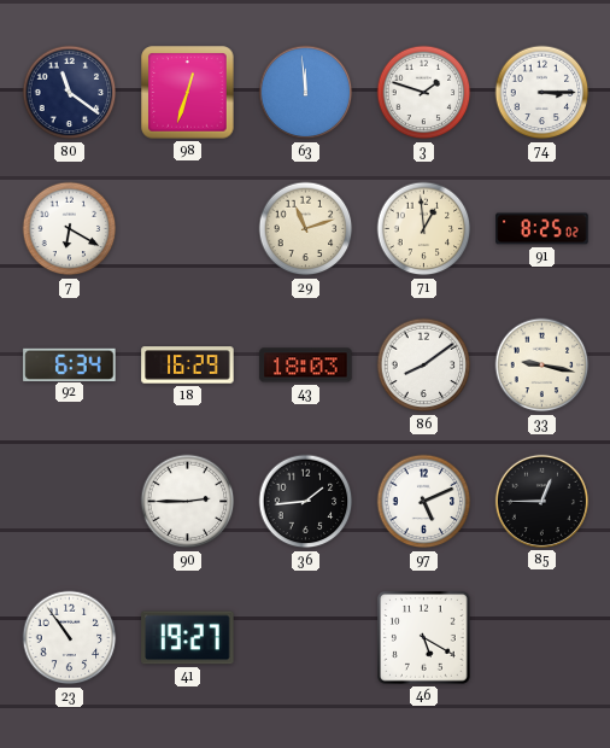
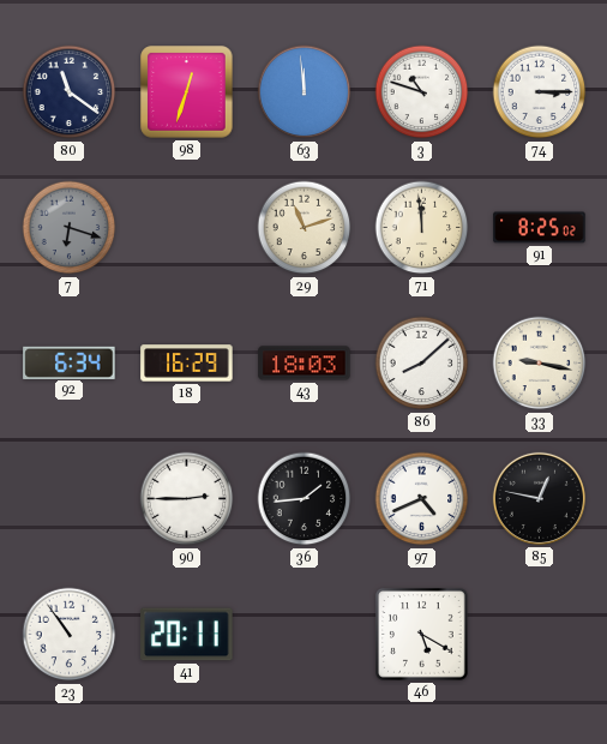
3: 1:48 -> 10:48
7: 6:20 -> 6:18
7 dial: white -> grey
71: 12:59 -> 11:59
86: 8:09 -> 8:08
97: 5:11 -> 4:41
85: 12:45 -> 12:47
41: 19:27 -> 20:11
